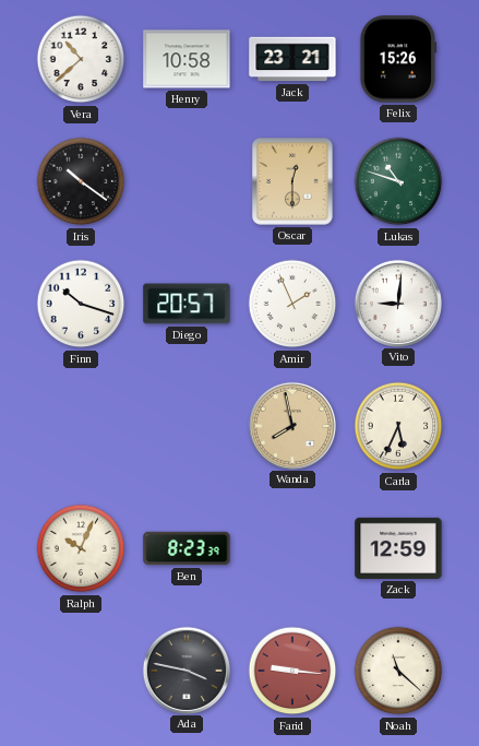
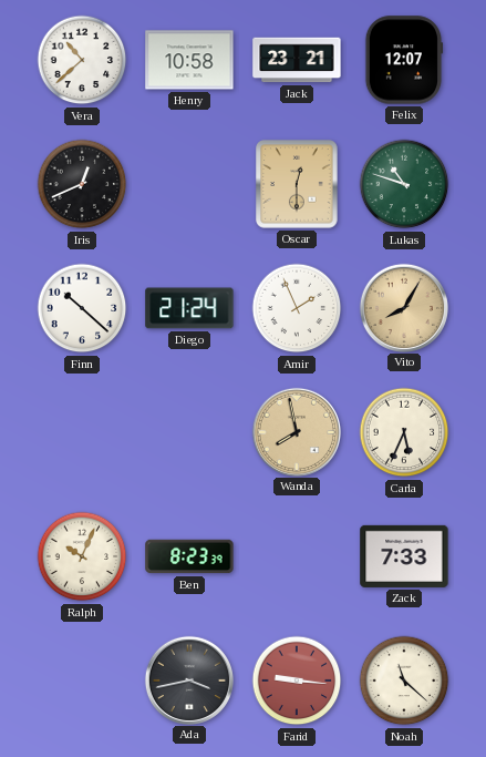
Felix: 15:26 -> 12:07
Iris: 10:21 -> 12:41
Finn: 10:18 -> 10:22
Diego: 20:57 -> 21:24
Vito: 9:01 -> 8:05
Vito dial: white -> champagne
Zack: 12:59 -> 7:33
Ada: 3:47 -> 3:43
